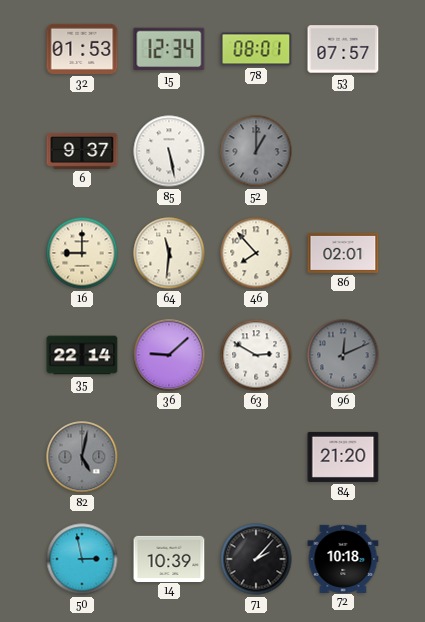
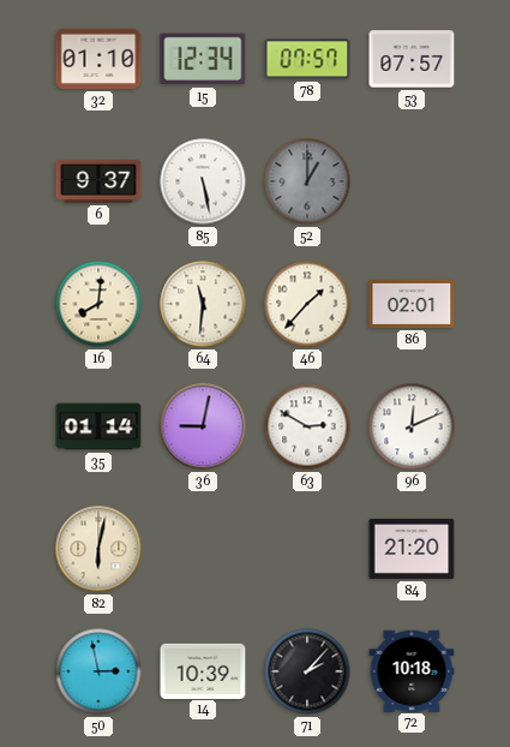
32: 01:53 -> 01:10
78: 08:01 -> 07:57
16: 9:00 -> 8:01
46: 7:53 -> 1:37
35: 22:14 -> 01:14
36: 9:08 -> 9:02
96 dial: grey -> white
82: 5:02 -> 6:02
82 dial: grey -> cream
